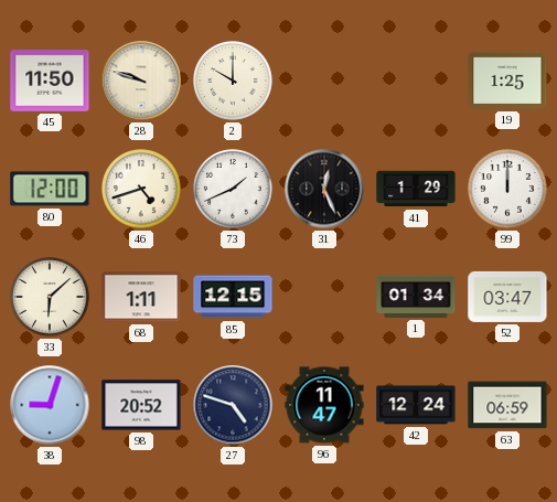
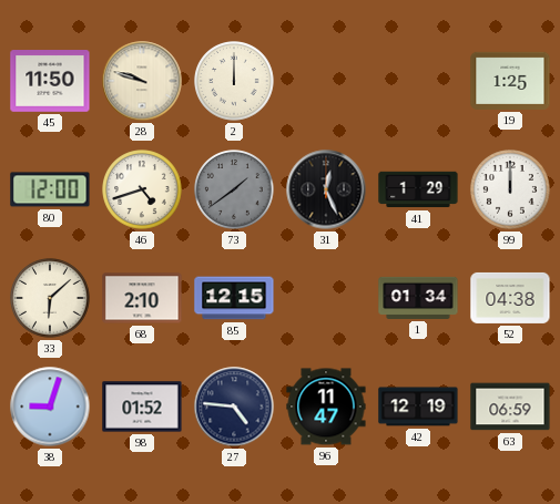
2: 10:00 -> 12:00
73: 1:41 -> 1:39
73 dial: white -> grey
68: 1:11 -> 2:10
52: 03:47 -> 04:38
98: 20:52 -> 01:52
27: 4:48 -> 4:46
42: 12:24 -> 12:19
